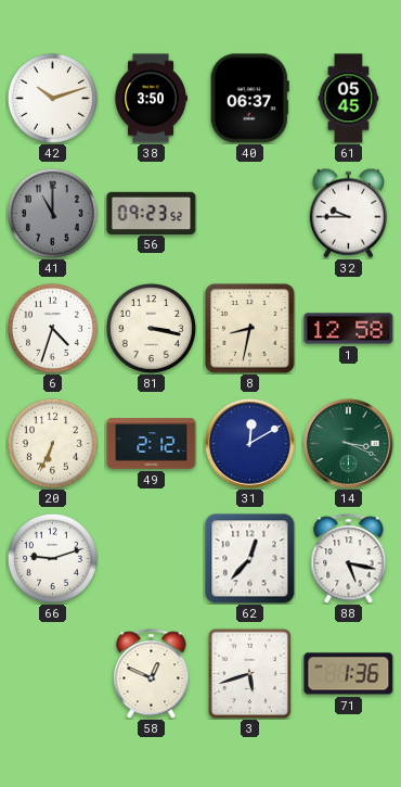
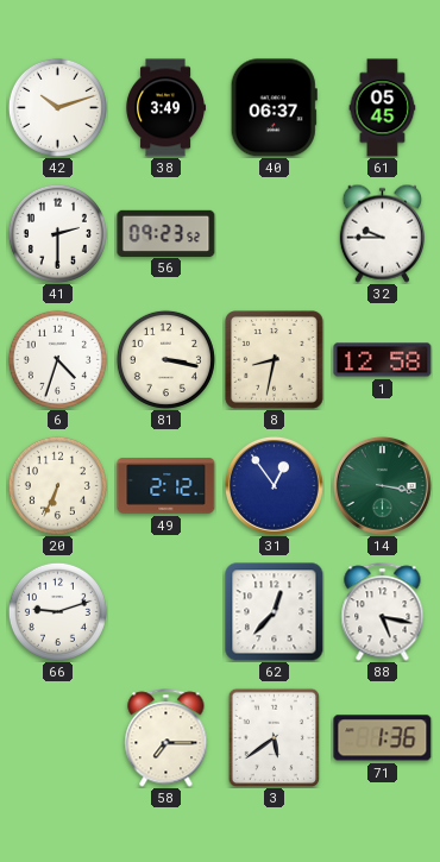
38: 3:50 -> 3:49
41: 11:00 -> 2:30
41 dial: grey -> white
31: 12:10 -> 12:54
14: 3:19 -> 3:17
58: 12:49 -> 7:15
3: 5:42 -> 5:39
